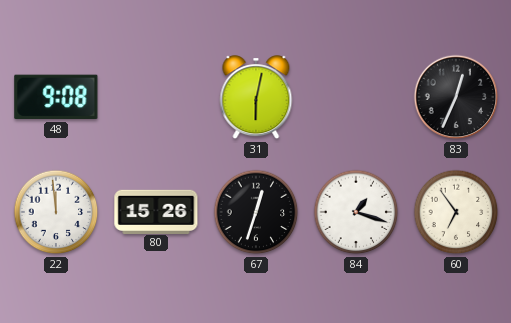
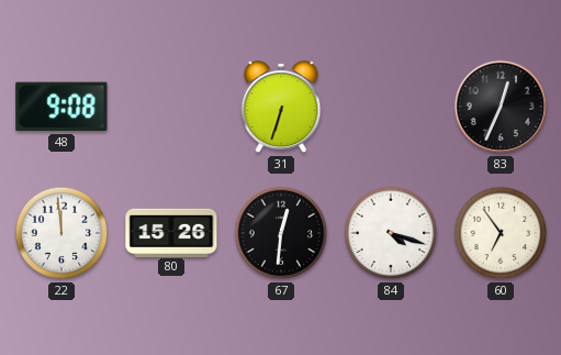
31: 6:02 -> 6:33
67: 12:33 -> 12:31
84: 1:18 -> 4:18
